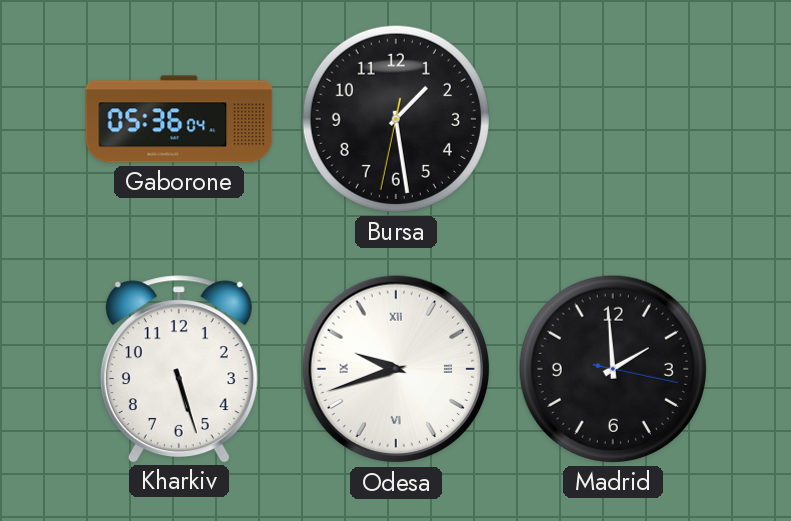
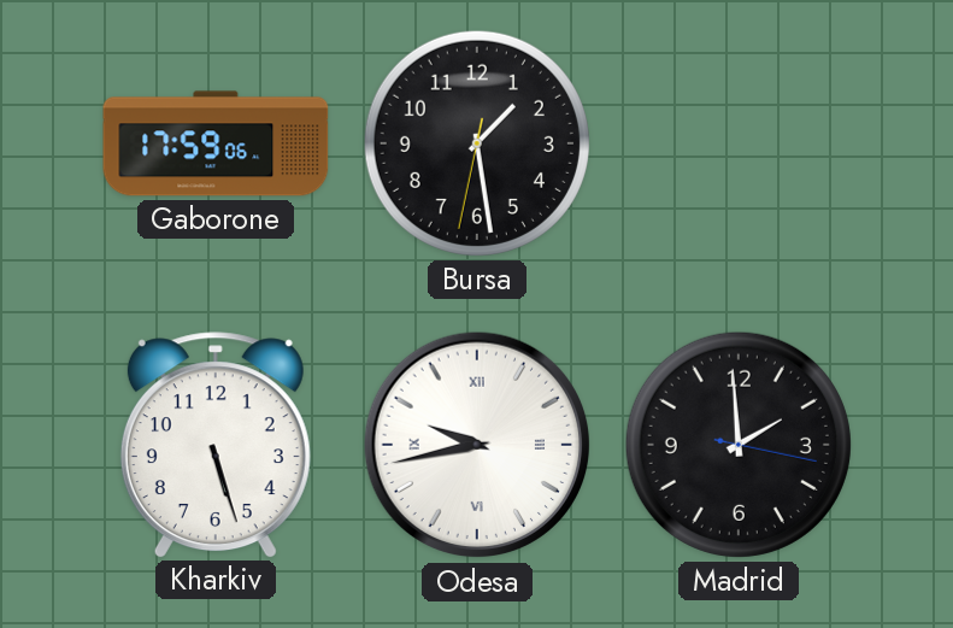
Gaborone: 05:36 -> 17:59
Odesa: 9:42 -> 9:43
